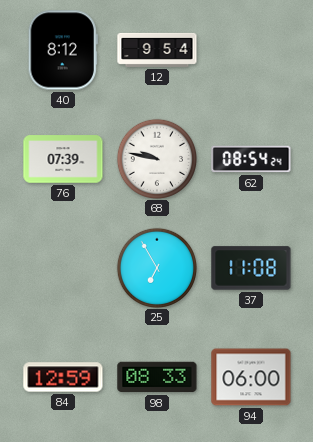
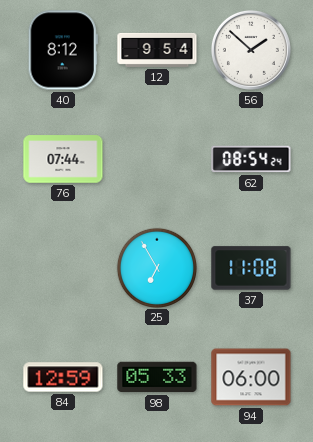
56: none -> 1:52
76: 07:39 -> 07:44
68: 9:47 -> none
98: 08:33 -> 05:33
